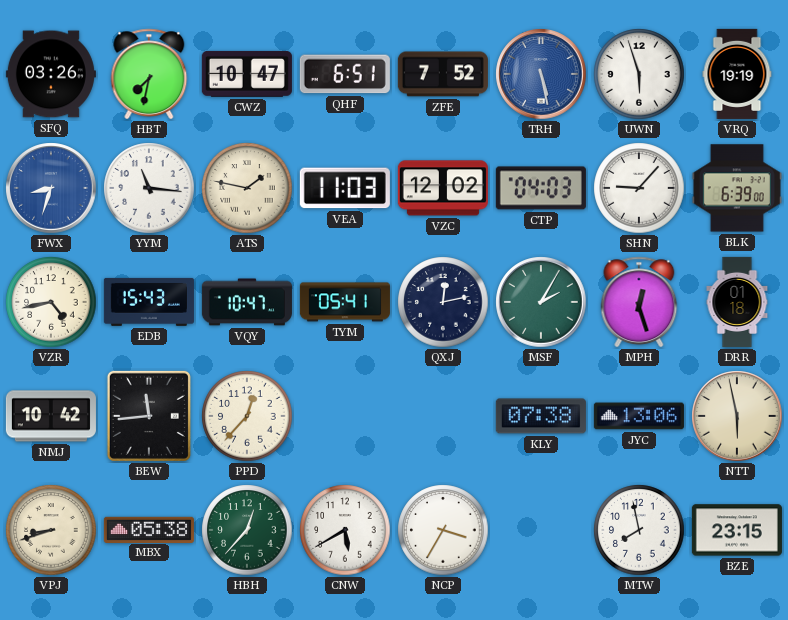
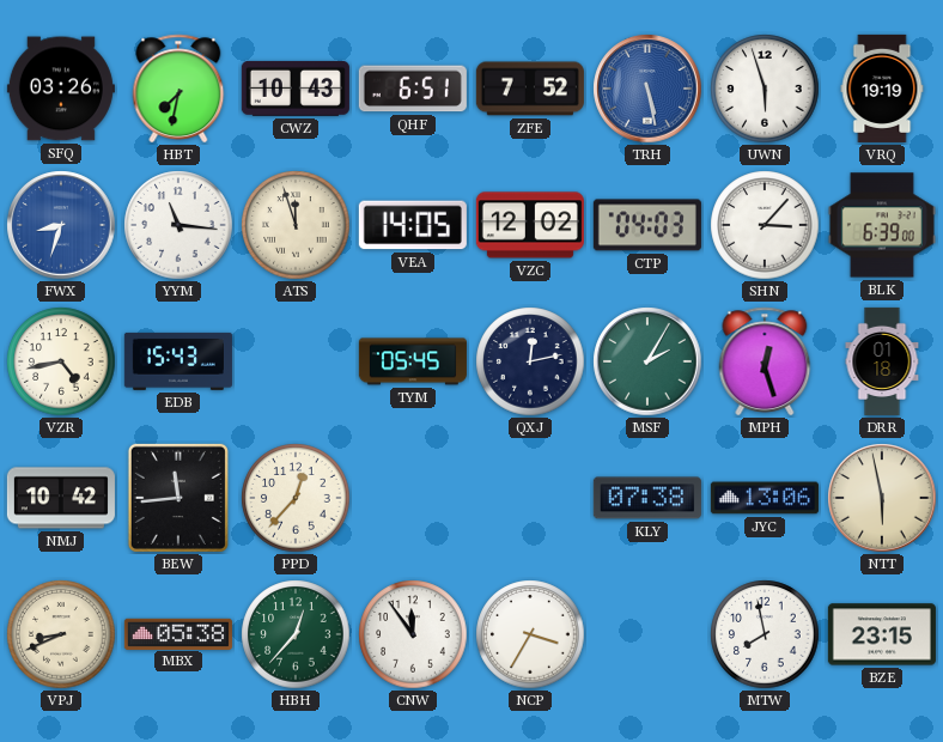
CWZ: 10:47 -> 10:43
ATS: 1:47 -> 11:57
VEA: 11:03 -> 14:05
SHN: 9:07 -> 3:07
VQY: 10:47 -> none
TYM: 05:41 -> 05:45
VPJ: 8:42 -> 8:41
CNW: 5:40 -> 11:54
